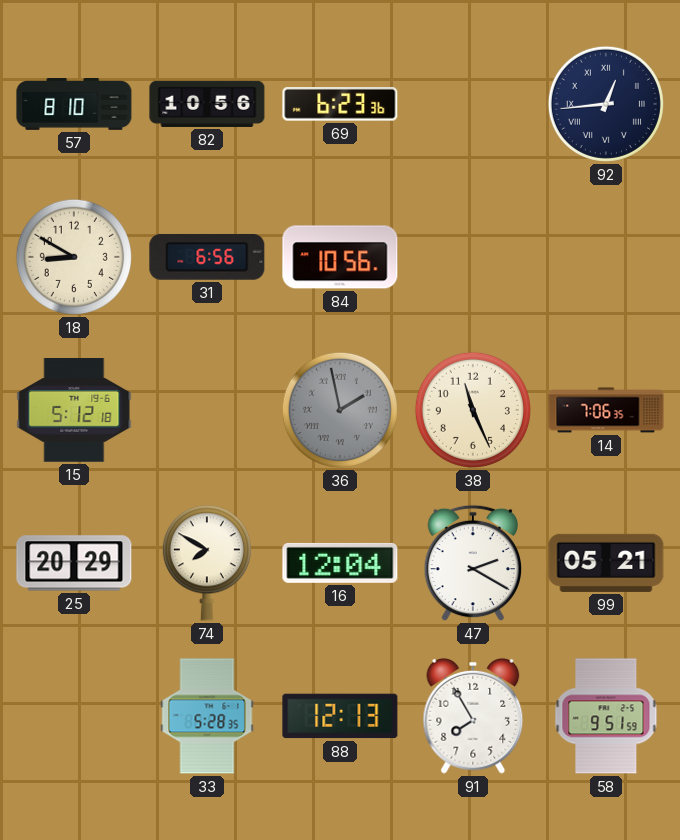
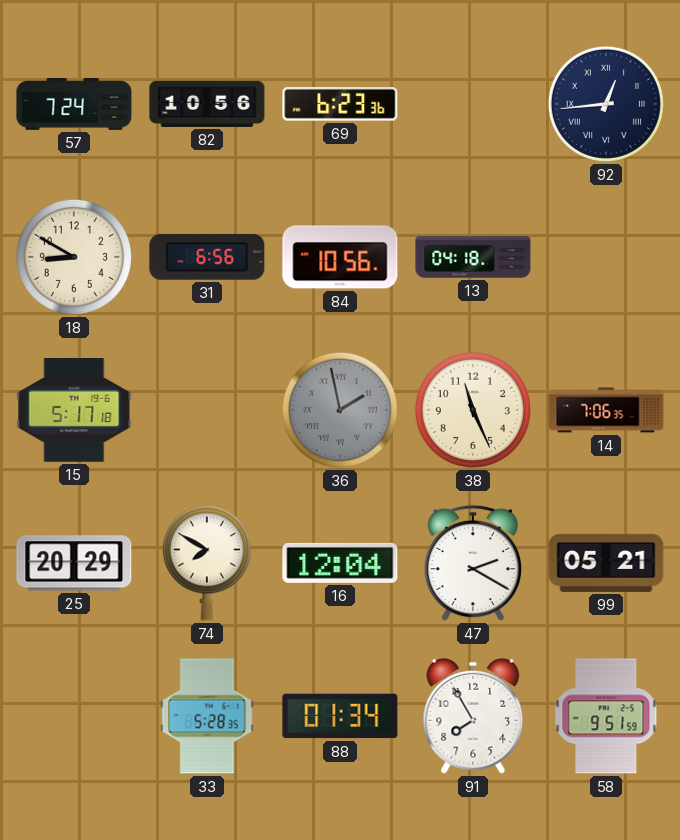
57: 8:10 -> 7:24
13: none -> 04:18
15: 5:12 -> 5:17
88: 12:13 -> 01:34
